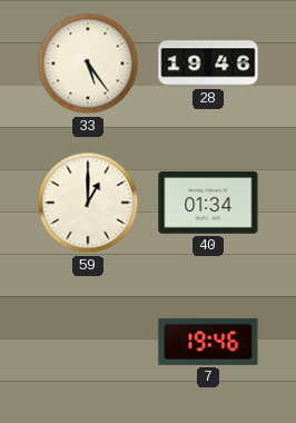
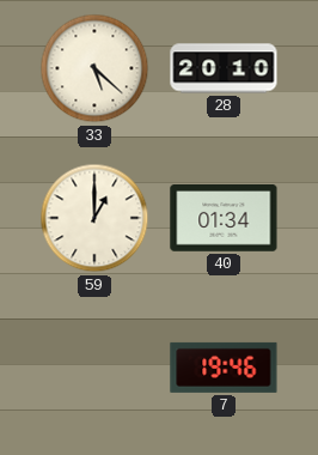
33: 5:24 -> 5:22
28: 19:46 -> 20:10
